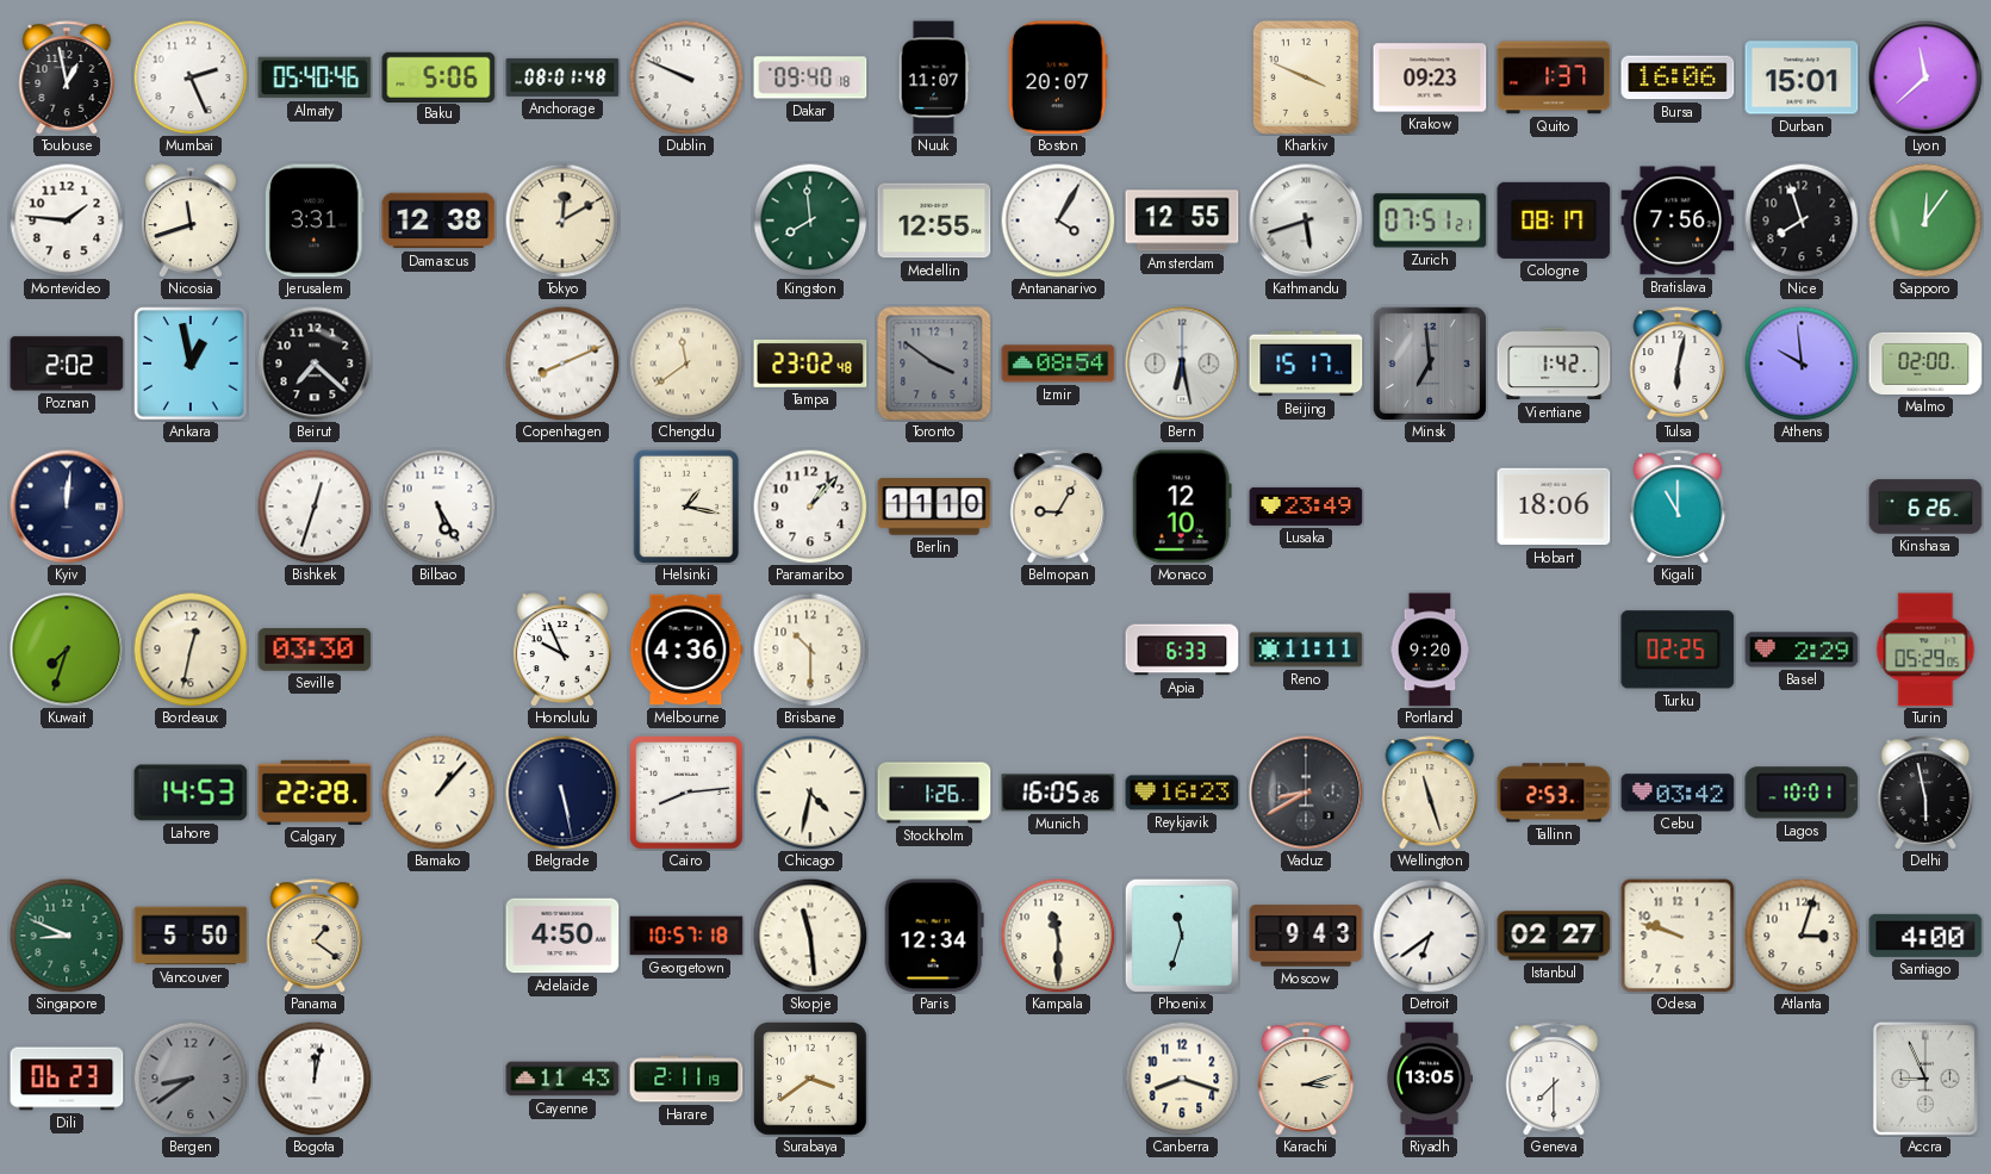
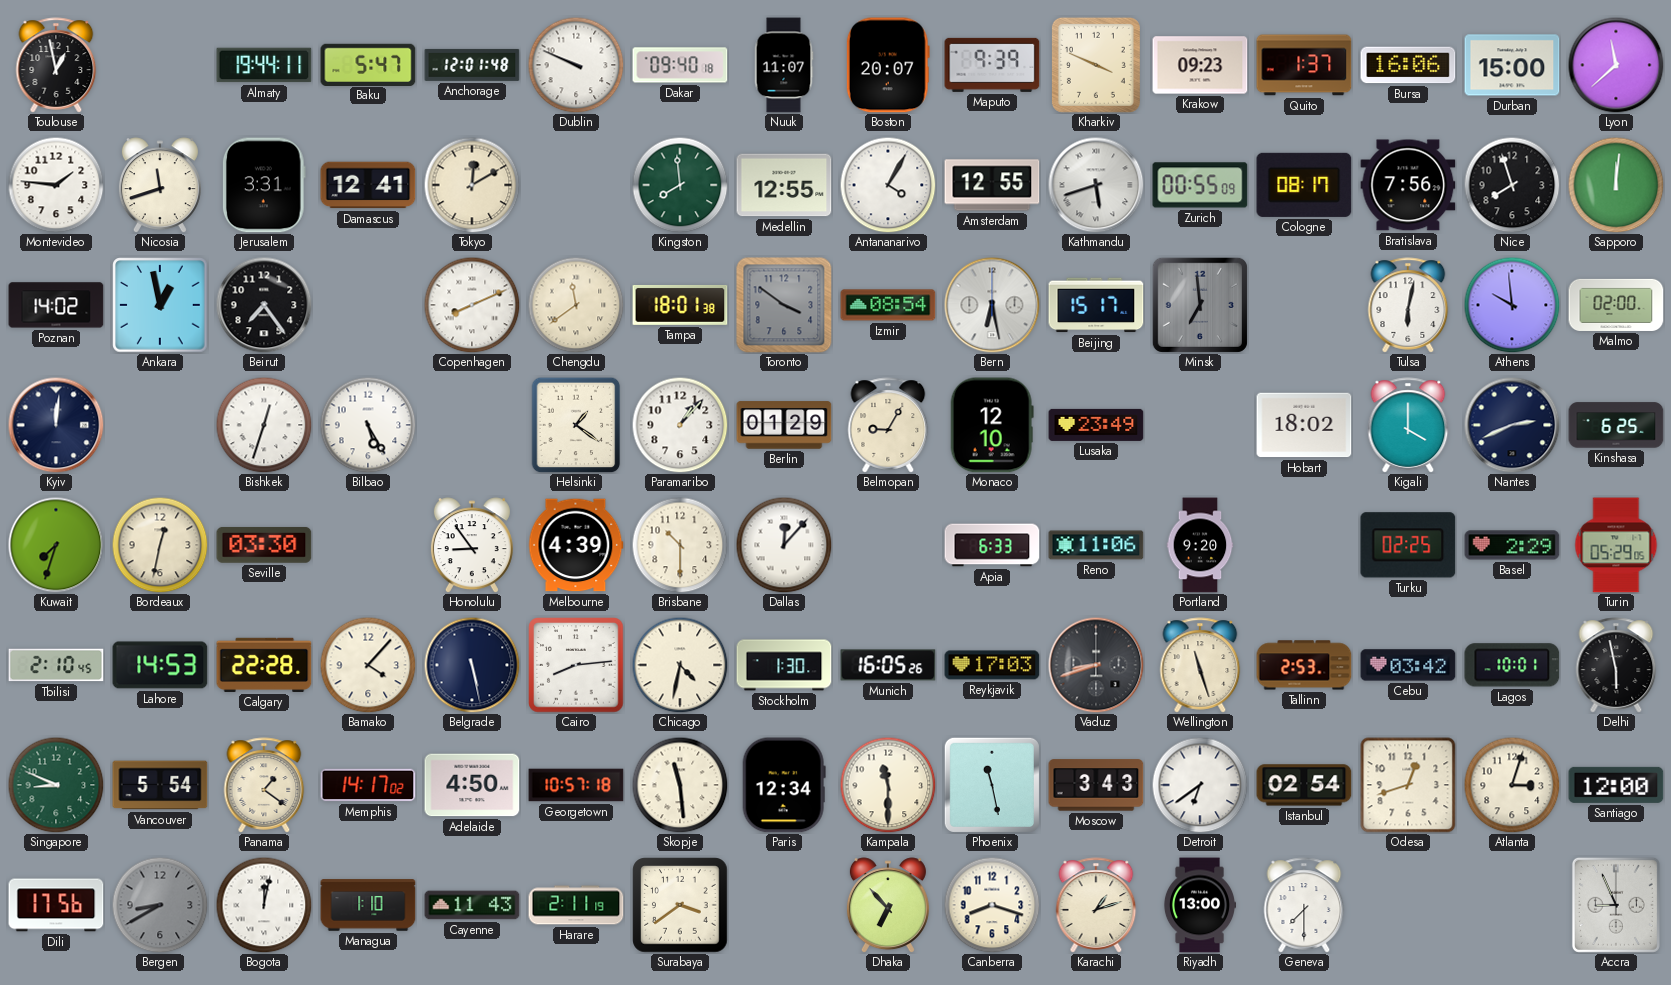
Mumbai: 2:26 -> none
Almaty: 05:40 -> 19:44
Baku: 5:06 -> 5:47
Anchorage: 08:01 -> 12:01
Maputo: none -> 9:39
Durban: 15:01 -> 15:00
Damascus: 12:38 -> 12:41
Zurich: 07:51 -> 00:55
Sapporo: 12:06 -> 12:01
Poznan: 2:02 -> 14:02
Beirut: 7:22 -> 7:24
Tampa: 23:02 -> 18:01
Vientiane: 1:42 -> none
Helsinki: 1:17 -> 1:21
Berlin: 11:10 -> 01:29
Hobart: 18:06 -> 18:02
Kigali: 11:00 -> 4:00
Nantes: none -> 2:41
Kinshasa: 6:26 -> 6:25
Honolulu: 9:56 -> 8:54
Melbourne: 4:36 -> 4:39
Dallas: none -> 12:07
Reno: 11:11 -> 11:06
Tbilisi: none -> 2:10
Bamako: 1:07 -> 4:07
Stockholm: 1:26 -> 1:30
Reykjavik: 16:23 -> 17:03
Vaduz: 8:40 -> 8:42
Vancouver: 5:50 -> 5:54
Memphis: none -> 14:17
Phoenix: 11:33 -> 11:28
Moscow: 9:43 -> 3:43
Istanbul: 02:27 -> 02:54
Odesa: 9:48 -> 12:42
Santiago: 4:00 -> 12:00
Dili: 06:23 -> 17:56
Bergen: 8:39 -> 8:40
Managua: none -> 1:10
Dhaka: none -> 6:53
Karachi: 3:12 -> 1:12
Riyadh: 13:05 -> 13:00
